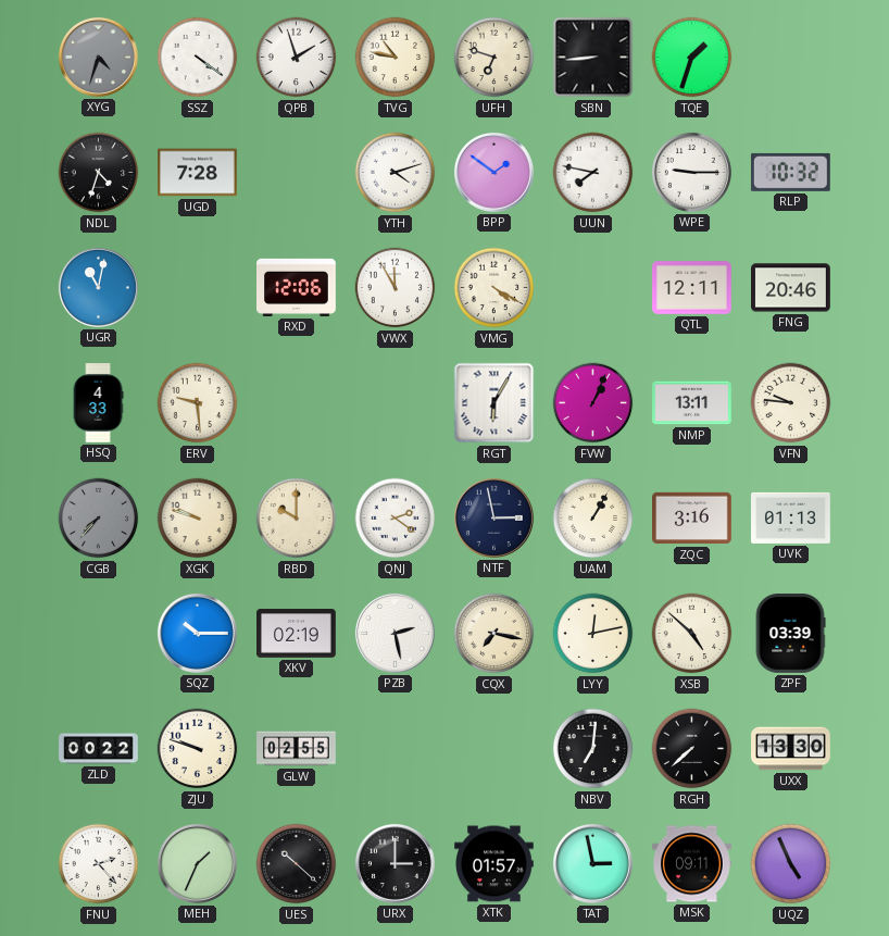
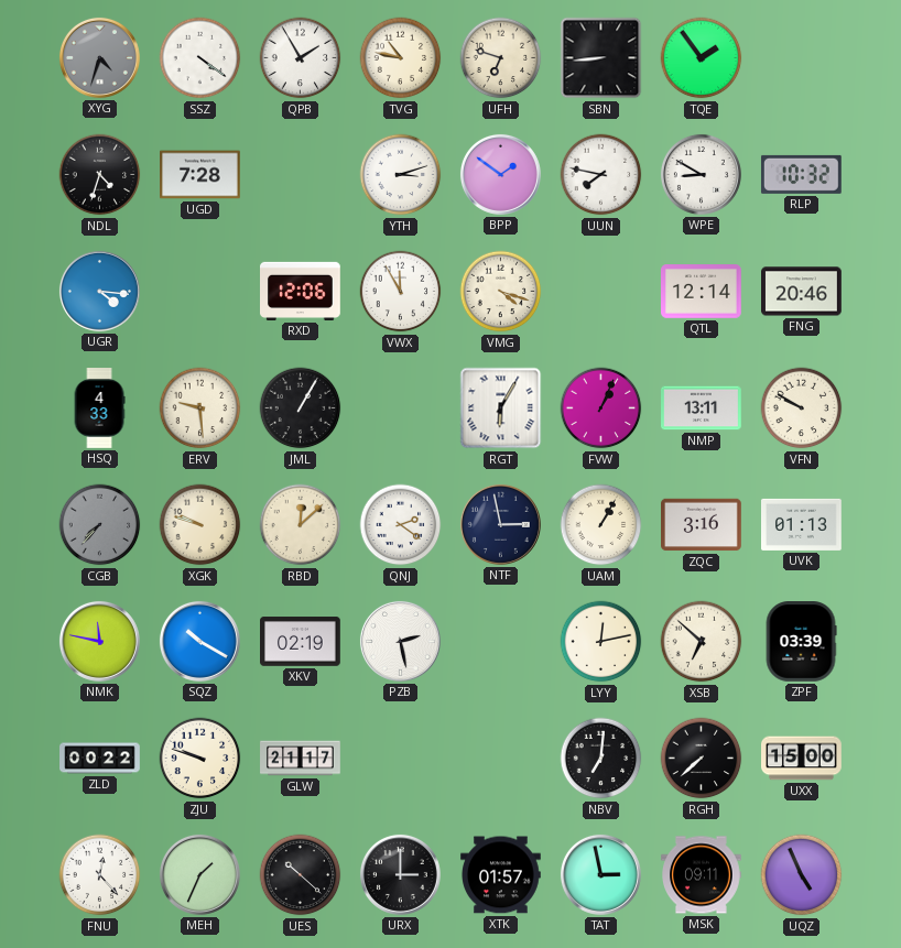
QPB: 1:57 -> 1:55
TQE: 1:33 -> 1:54
YTH: 4:12 -> 3:12
WPE: 9:15 -> 8:50
UGR: 11:02 -> 4:16
VMG: 4:20 -> 4:18
QTL: 12:11 -> 12:14
JML: none -> 1:05
VFN: 9:46 -> 9:50
RBD: 10:00 -> 12:08
NMK: none -> 11:47
SQZ: 10:15 -> 10:20
CQX: 7:17 -> none
XSB: 4:52 -> 6:52
GLW: 02:55 -> 21:17
UXX: 13:30 -> 15:00
FNU: 2:23 -> 12:23
